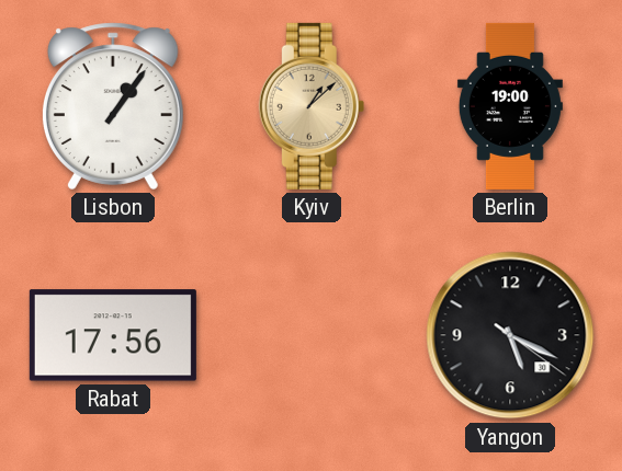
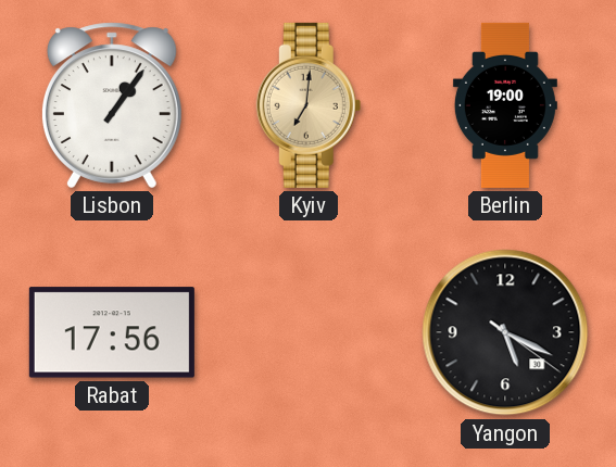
Kyiv: 1:08 -> 7:01
